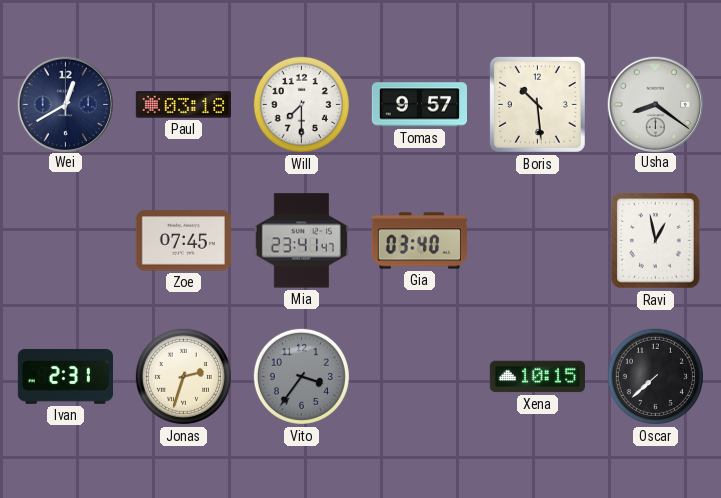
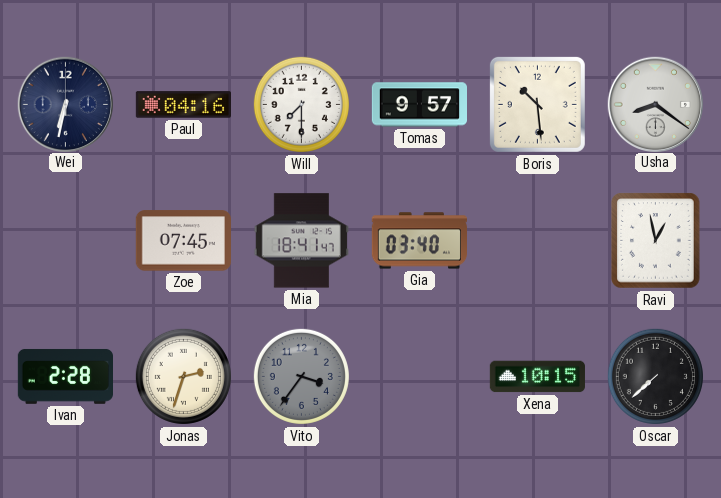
Wei: 12:40 -> 6:32
Paul: 03:18 -> 04:16
Mia: 23:41 -> 18:41
Ivan: 2:31 -> 2:28
